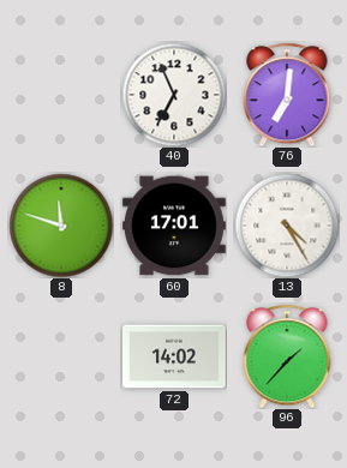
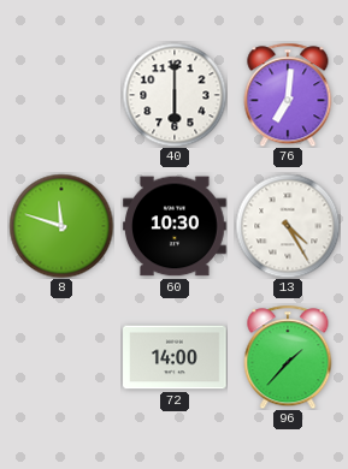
40: 6:56 -> 6:00
60: 17:01 -> 10:30
72: 14:02 -> 14:00
